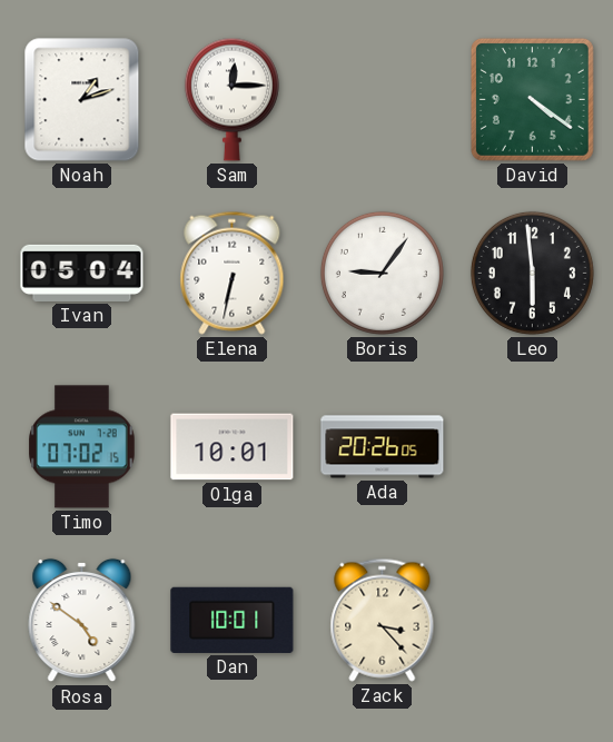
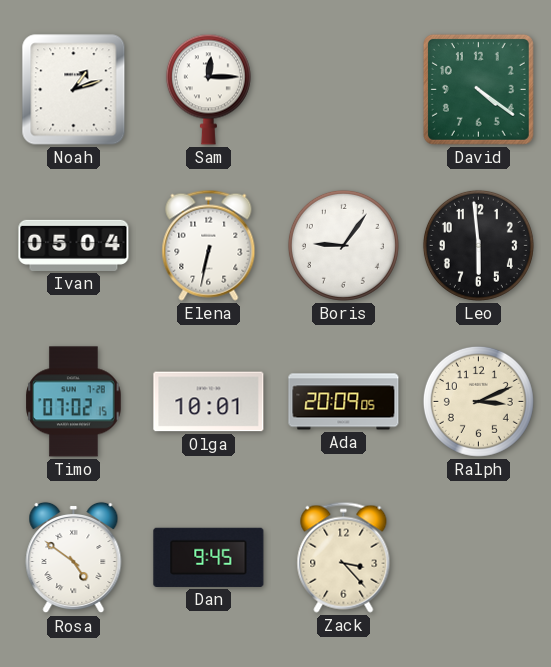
Ada: 20:26 -> 20:09
Ralph: none -> 3:11
Dan: 10:01 -> 9:45
